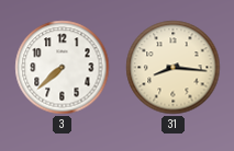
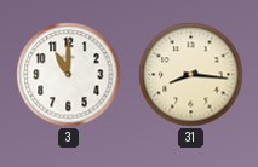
3: 7:38 -> 11:00
